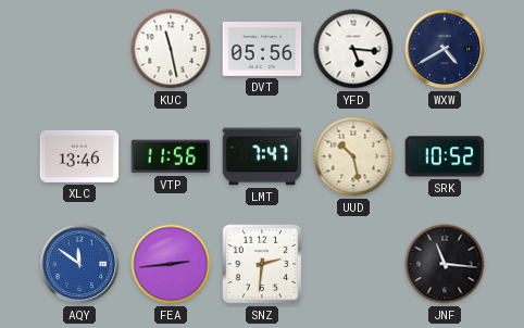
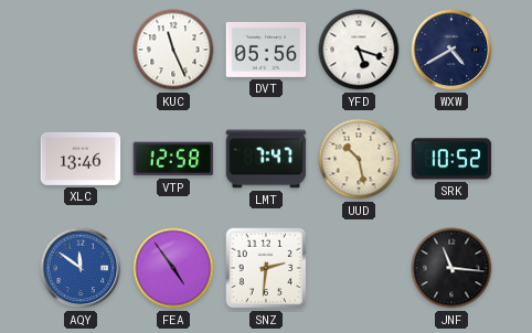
KUC: 11:28 -> 11:26
YFD: 5:16 -> 5:18
VTP: 11:56 -> 12:58
FEA: 2:44 -> 4:54
